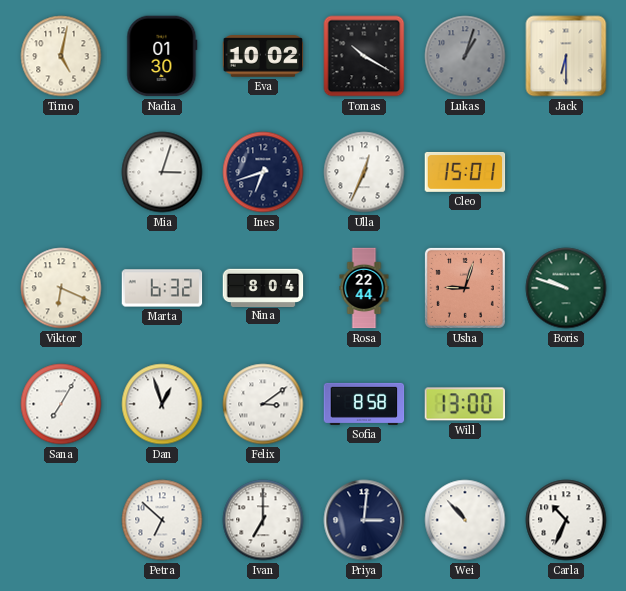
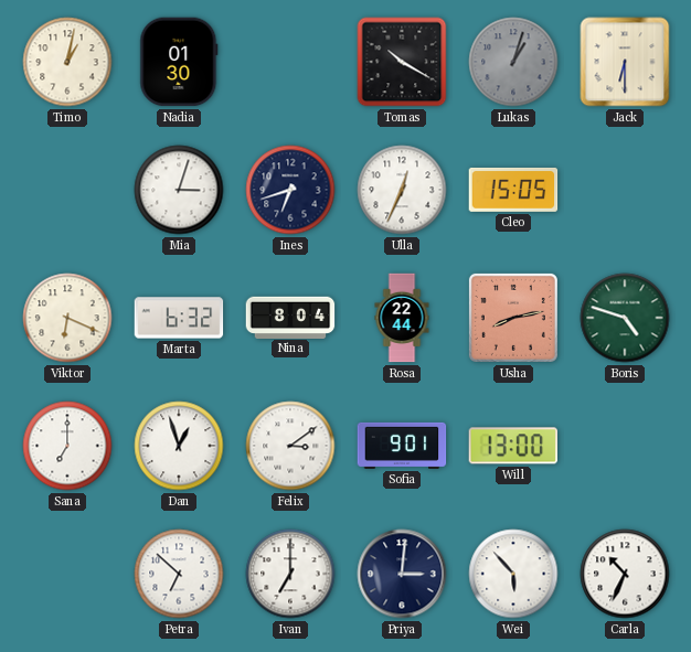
Timo: 5:02 -> 1:02
Eva: 10:02 -> none
Cleo: 15:01 -> 15:05
Usha: 9:03 -> 8:13
Boris: 9:48 -> 4:48
Sana: 7:05 -> 7:00
Sofia: 8:58 -> 9:01
Wei: 10:53 -> 5:53
